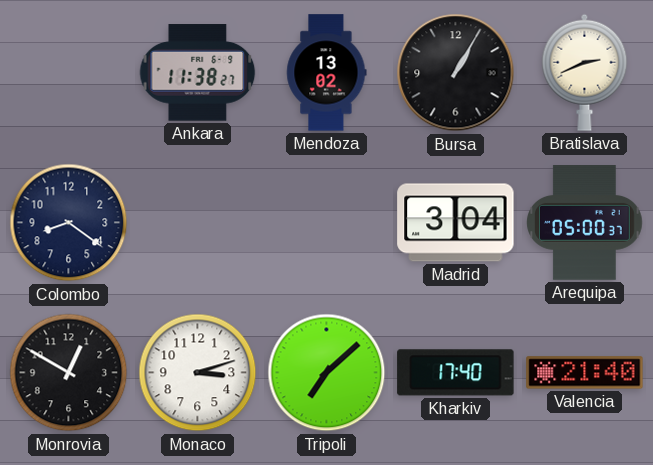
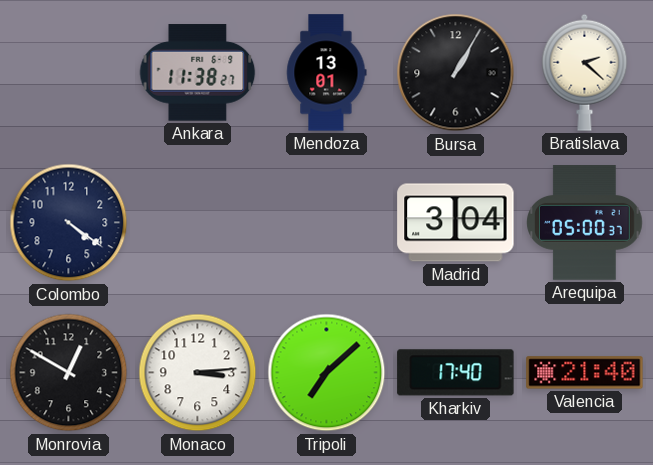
Mendoza: 13:02 -> 13:01
Bratislava: 2:41 -> 2:22
Colombo: 8:21 -> 4:21
Monaco: 3:12 -> 3:14
